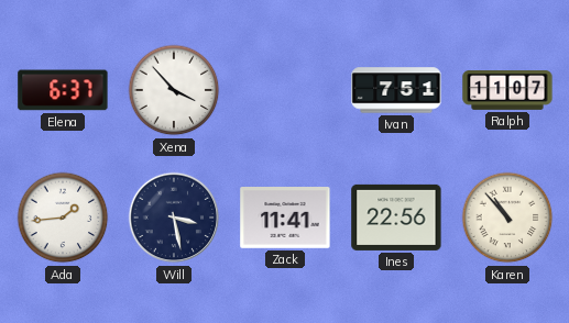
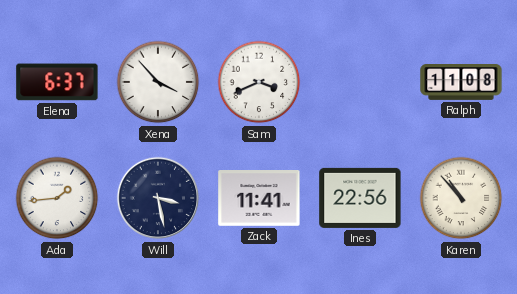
Sam: none -> 3:41
Ivan: 7:51 -> none
Ralph: 11:07 -> 11:08
